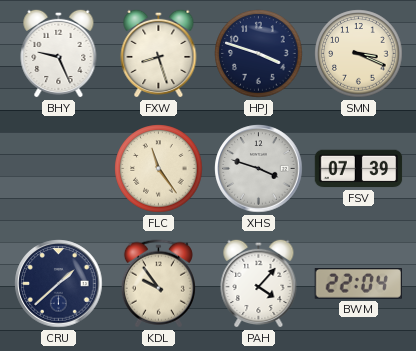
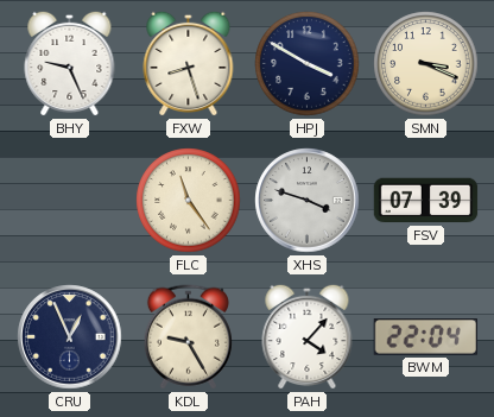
HPJ: 3:48 -> 3:50
CRU: 1:38 -> 12:56
KDL: 9:54 -> 9:25
